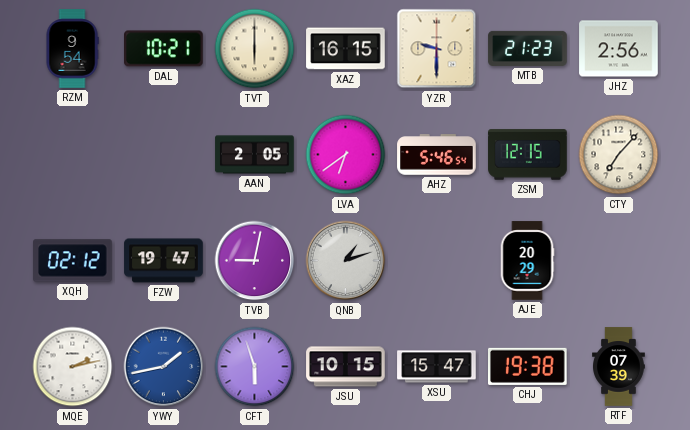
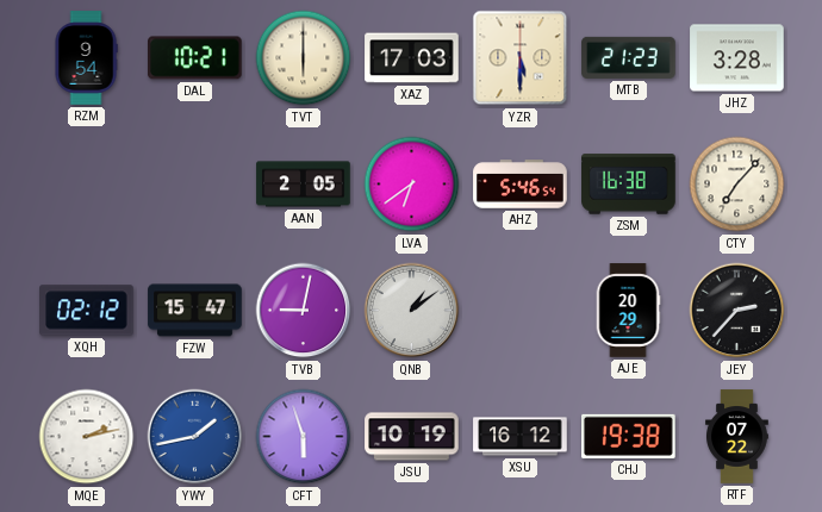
XAZ: 16:15 -> 17:03
YZR: 9:30 -> 5:30
JHZ: 2:56 -> 3:28
ZSM: 12:15 -> 16:38
FZW: 19:47 -> 15:47
QNB: 1:12 -> 1:09
JEY: none -> 2:37
JSU: 10:15 -> 10:19
XSU: 15:47 -> 16:12
RTF: 07:39 -> 07:22
